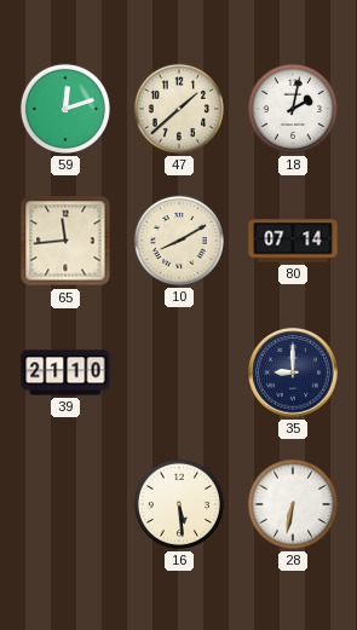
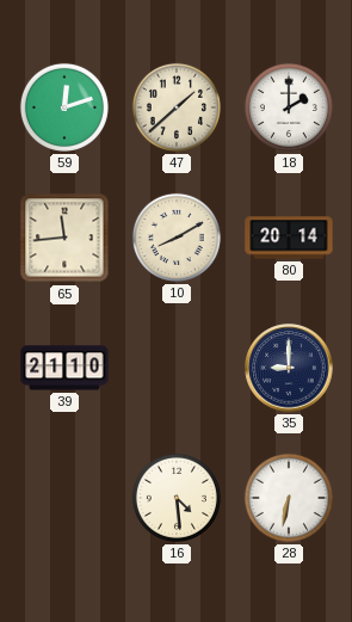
18: 2:02 -> 2:00
80: 07:14 -> 20:14
16: 5:29 -> 4:29
